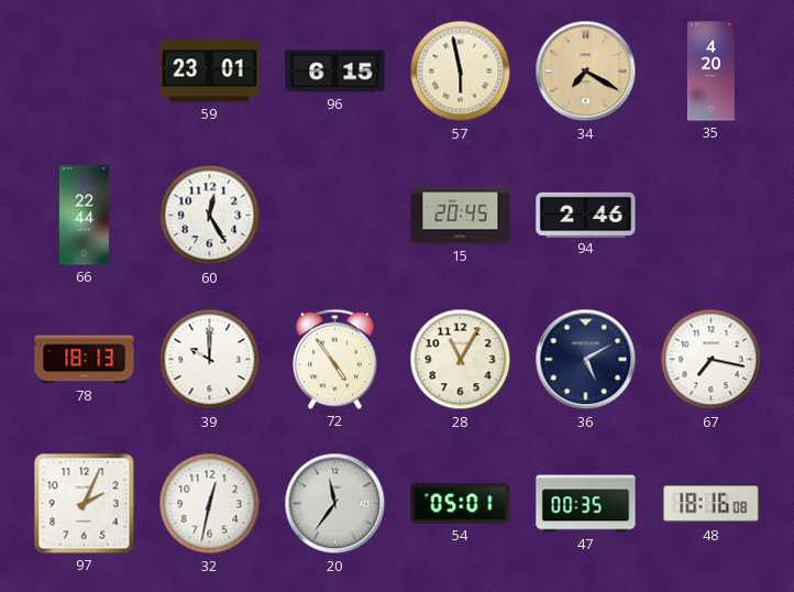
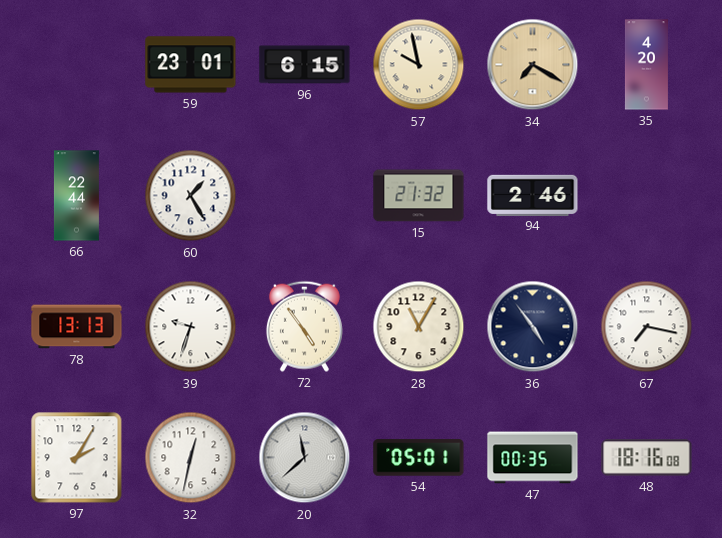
57: 5:58 -> 9:58
60: 12:25 -> 1:25
15: 20:45 -> 21:32
78: 18:13 -> 13:13
39: 10:00 -> 9:33
36: 5:10 -> 4:54
97: 2:04 -> 2:05
20: 11:36 -> 11:38
